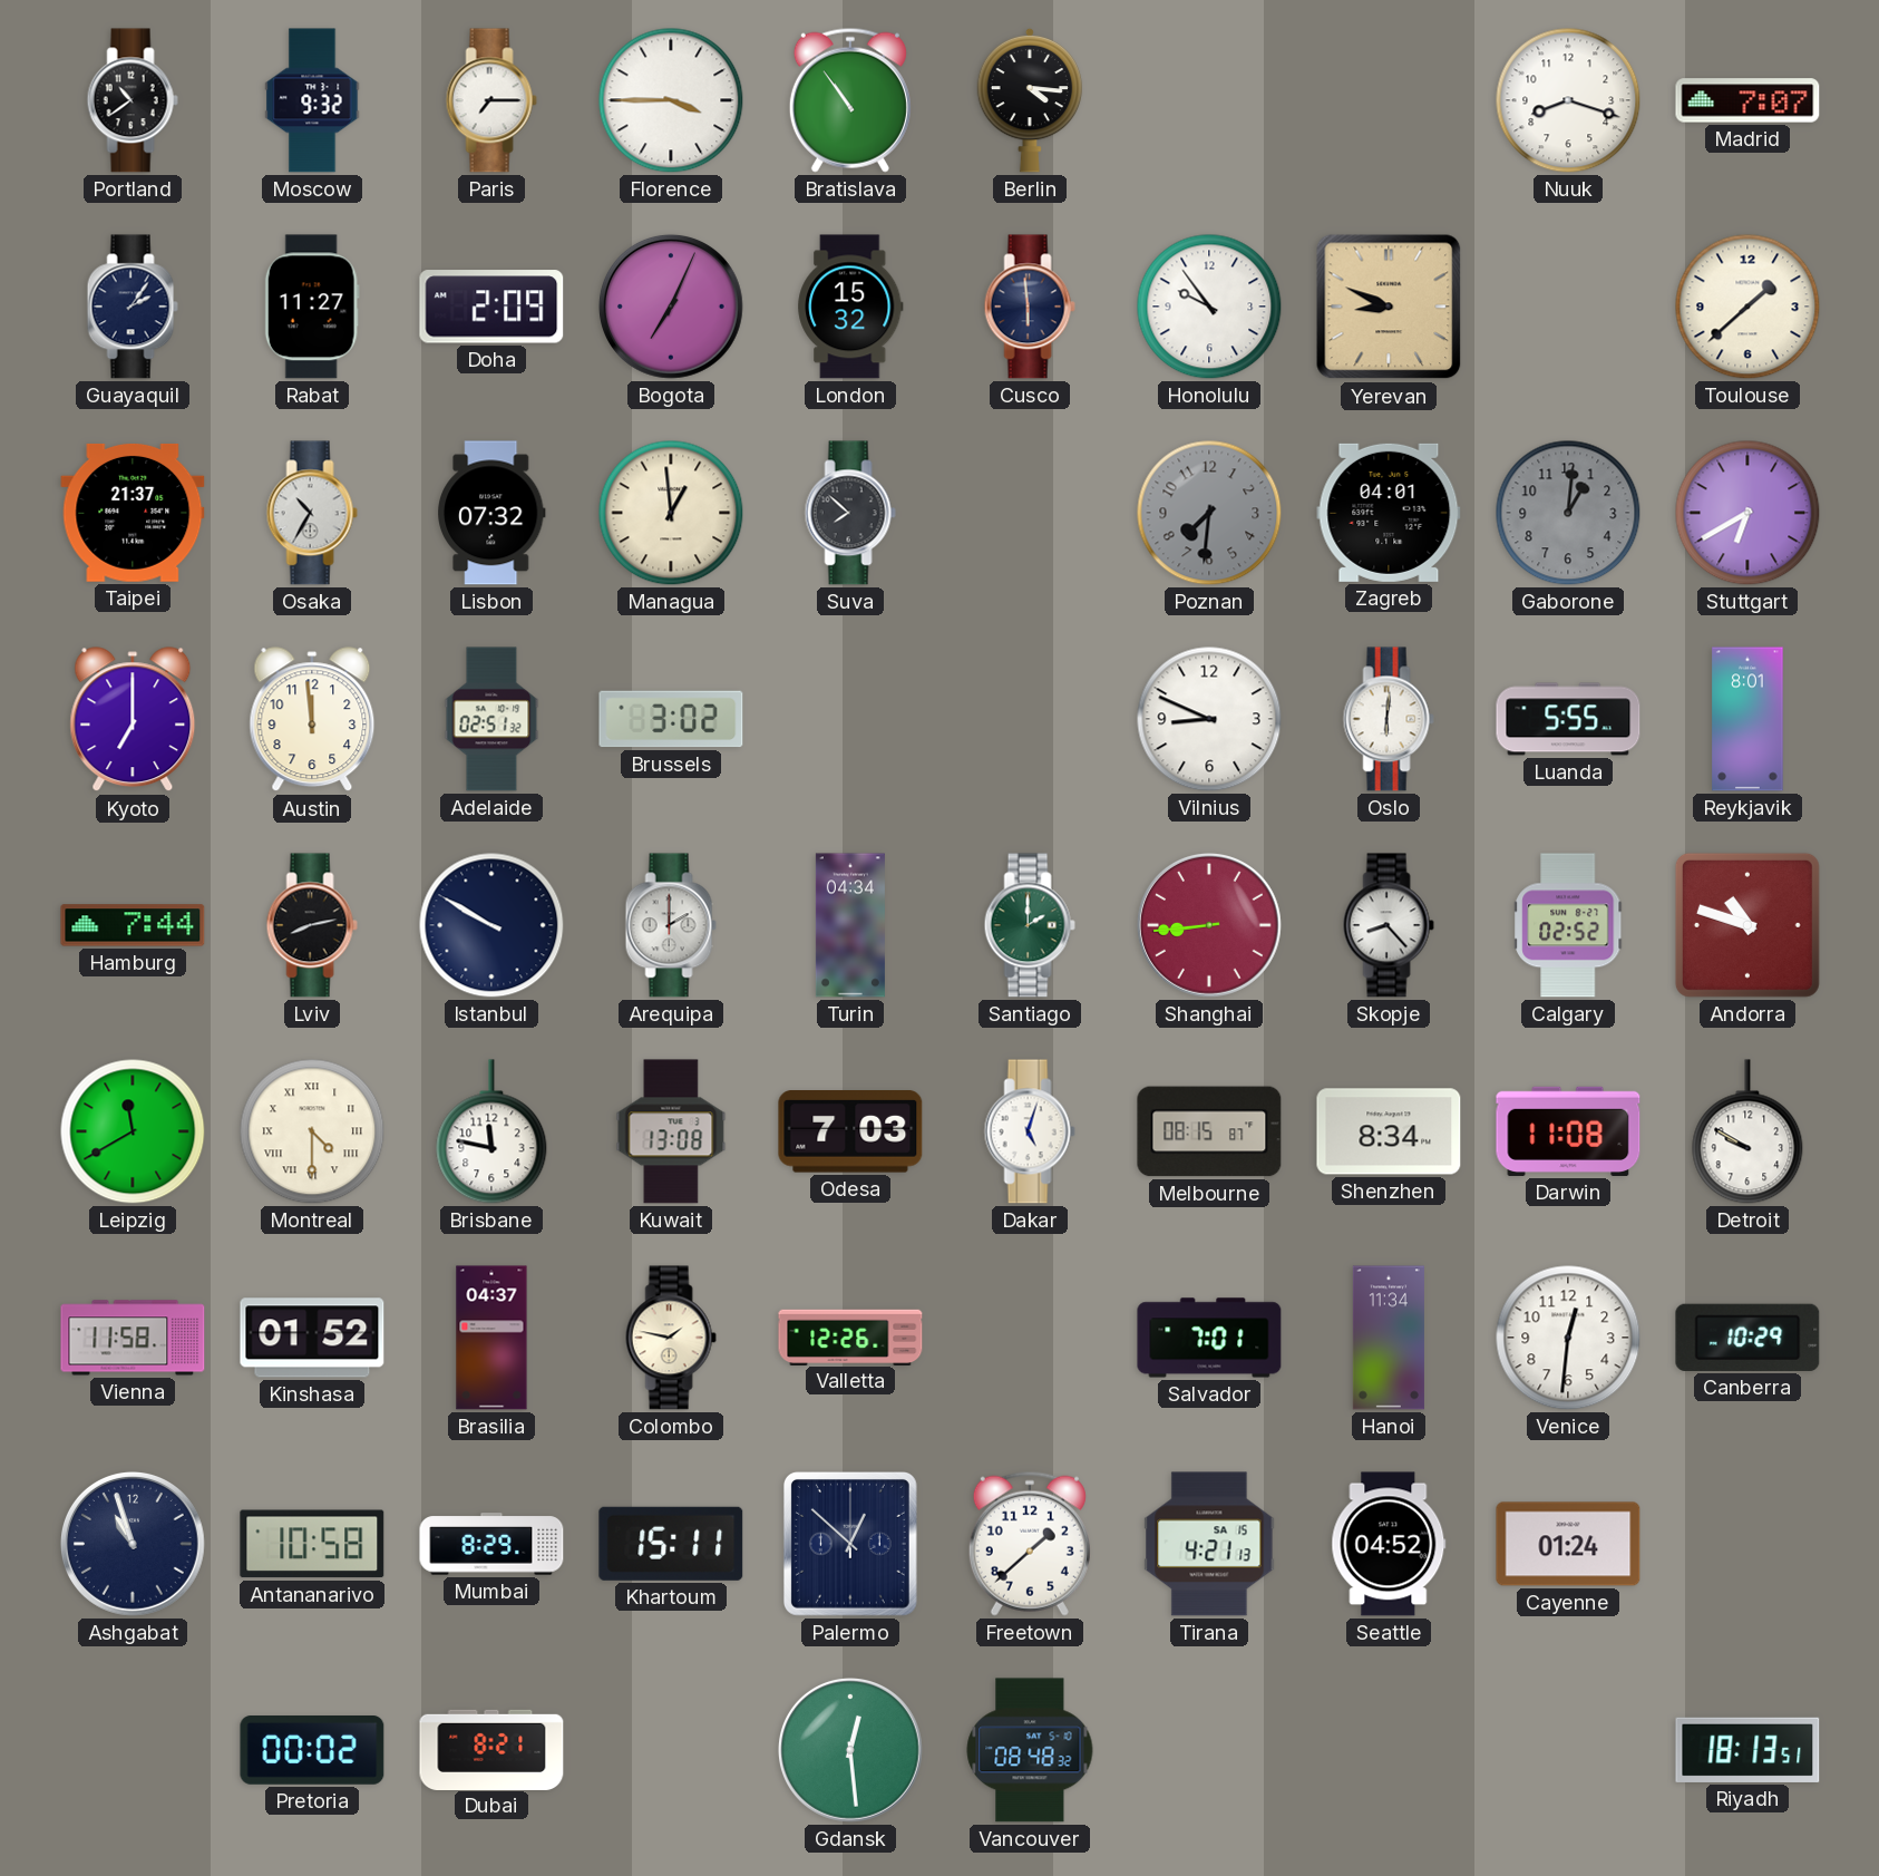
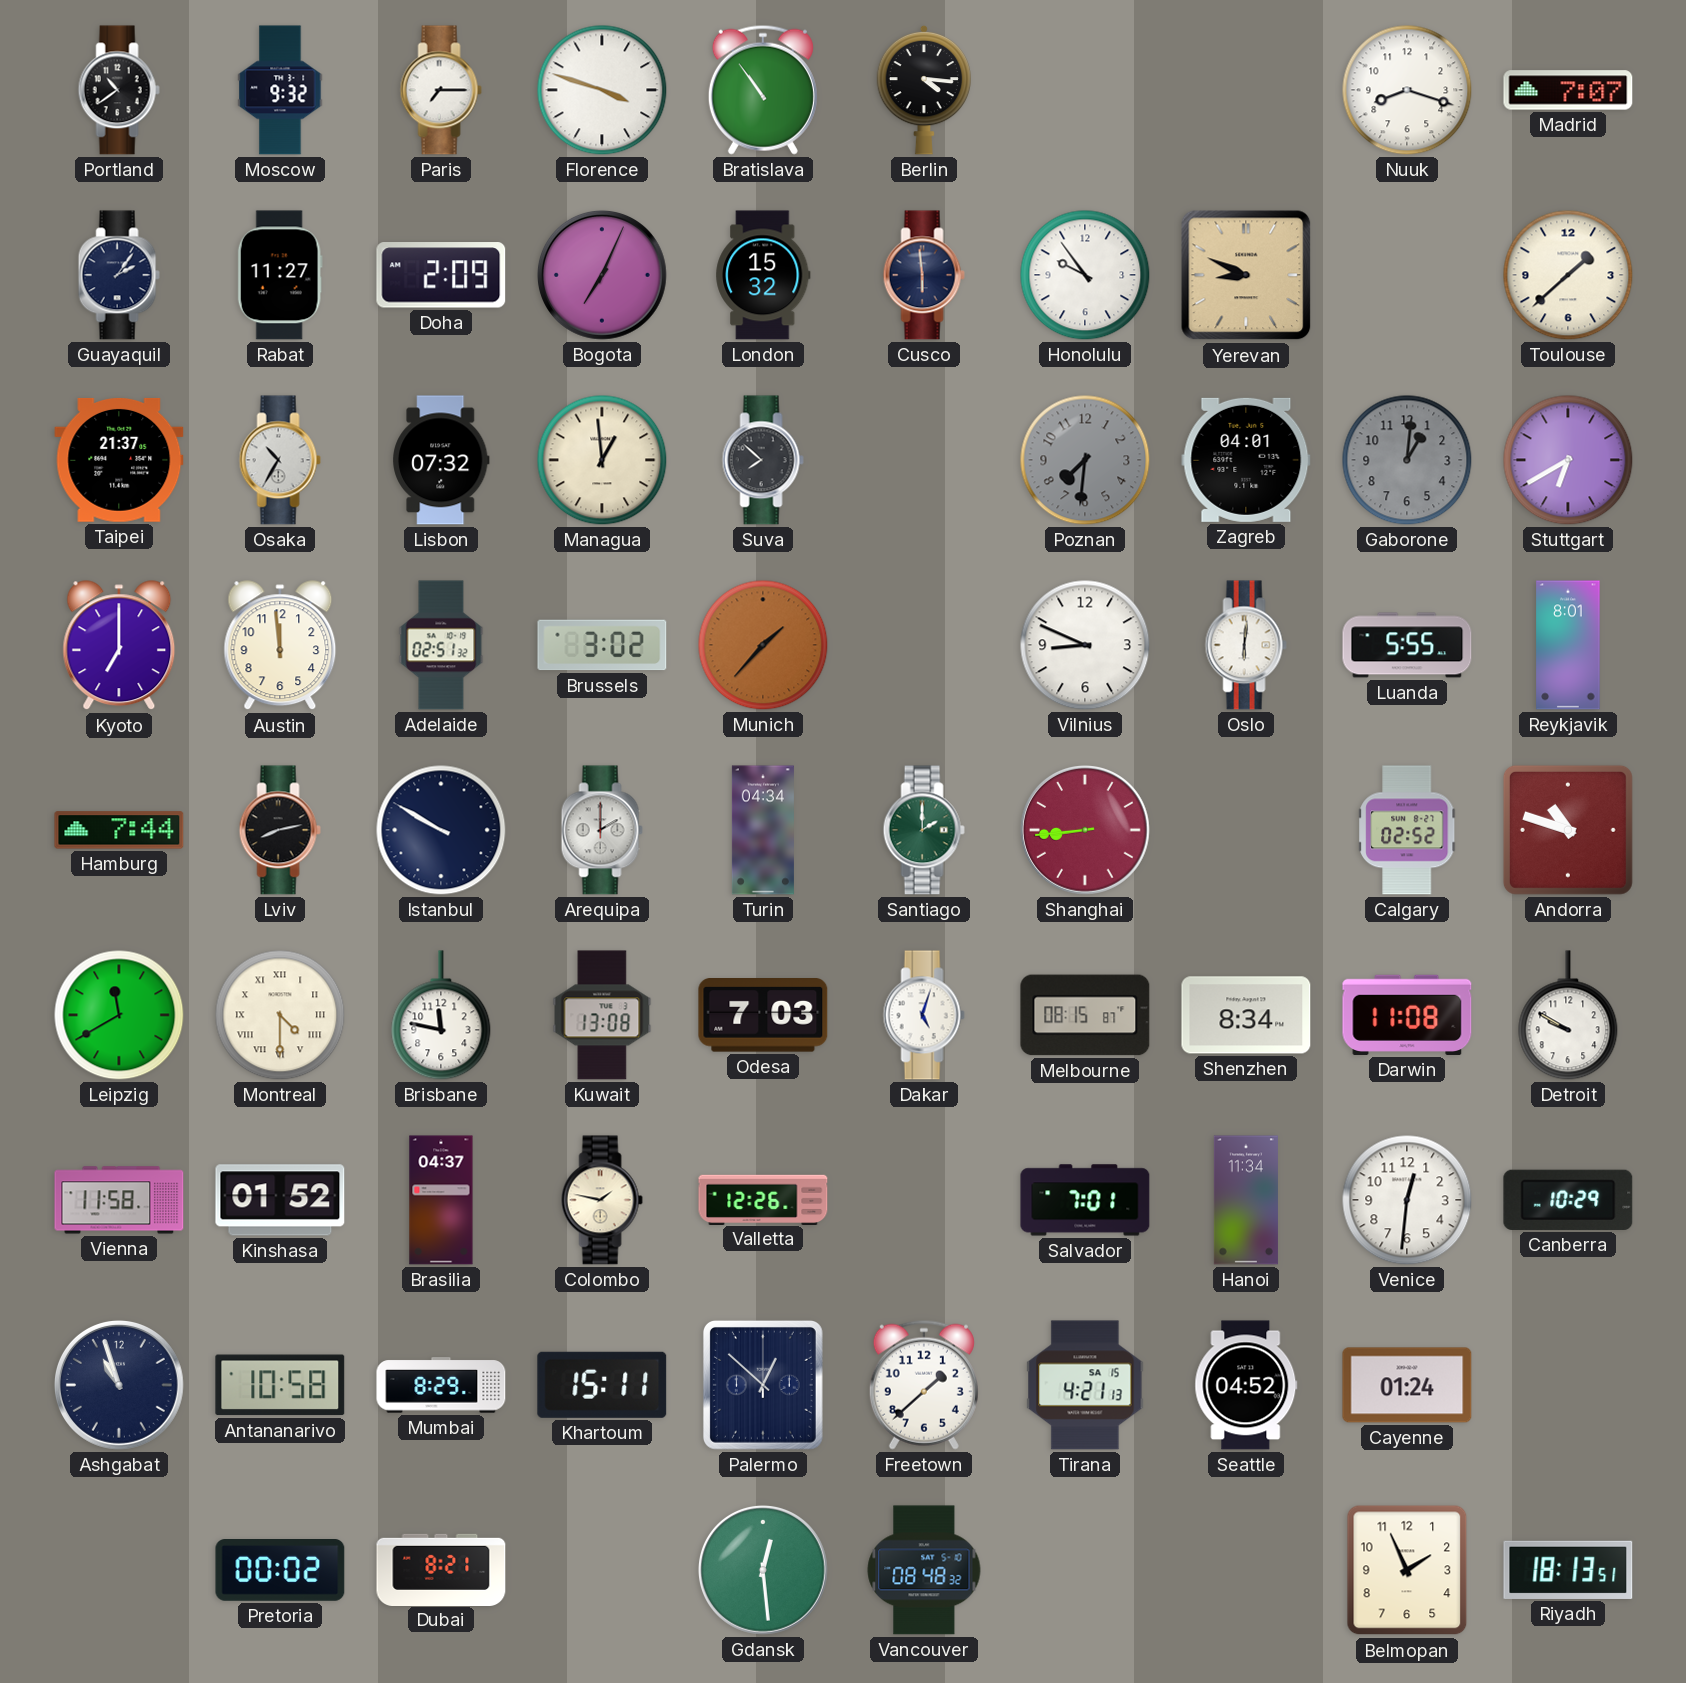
Florence: 3:45 -> 3:48
Munich: none -> 1:37
Skopje: 8:23 -> none
Belmopan: none -> 1:56
